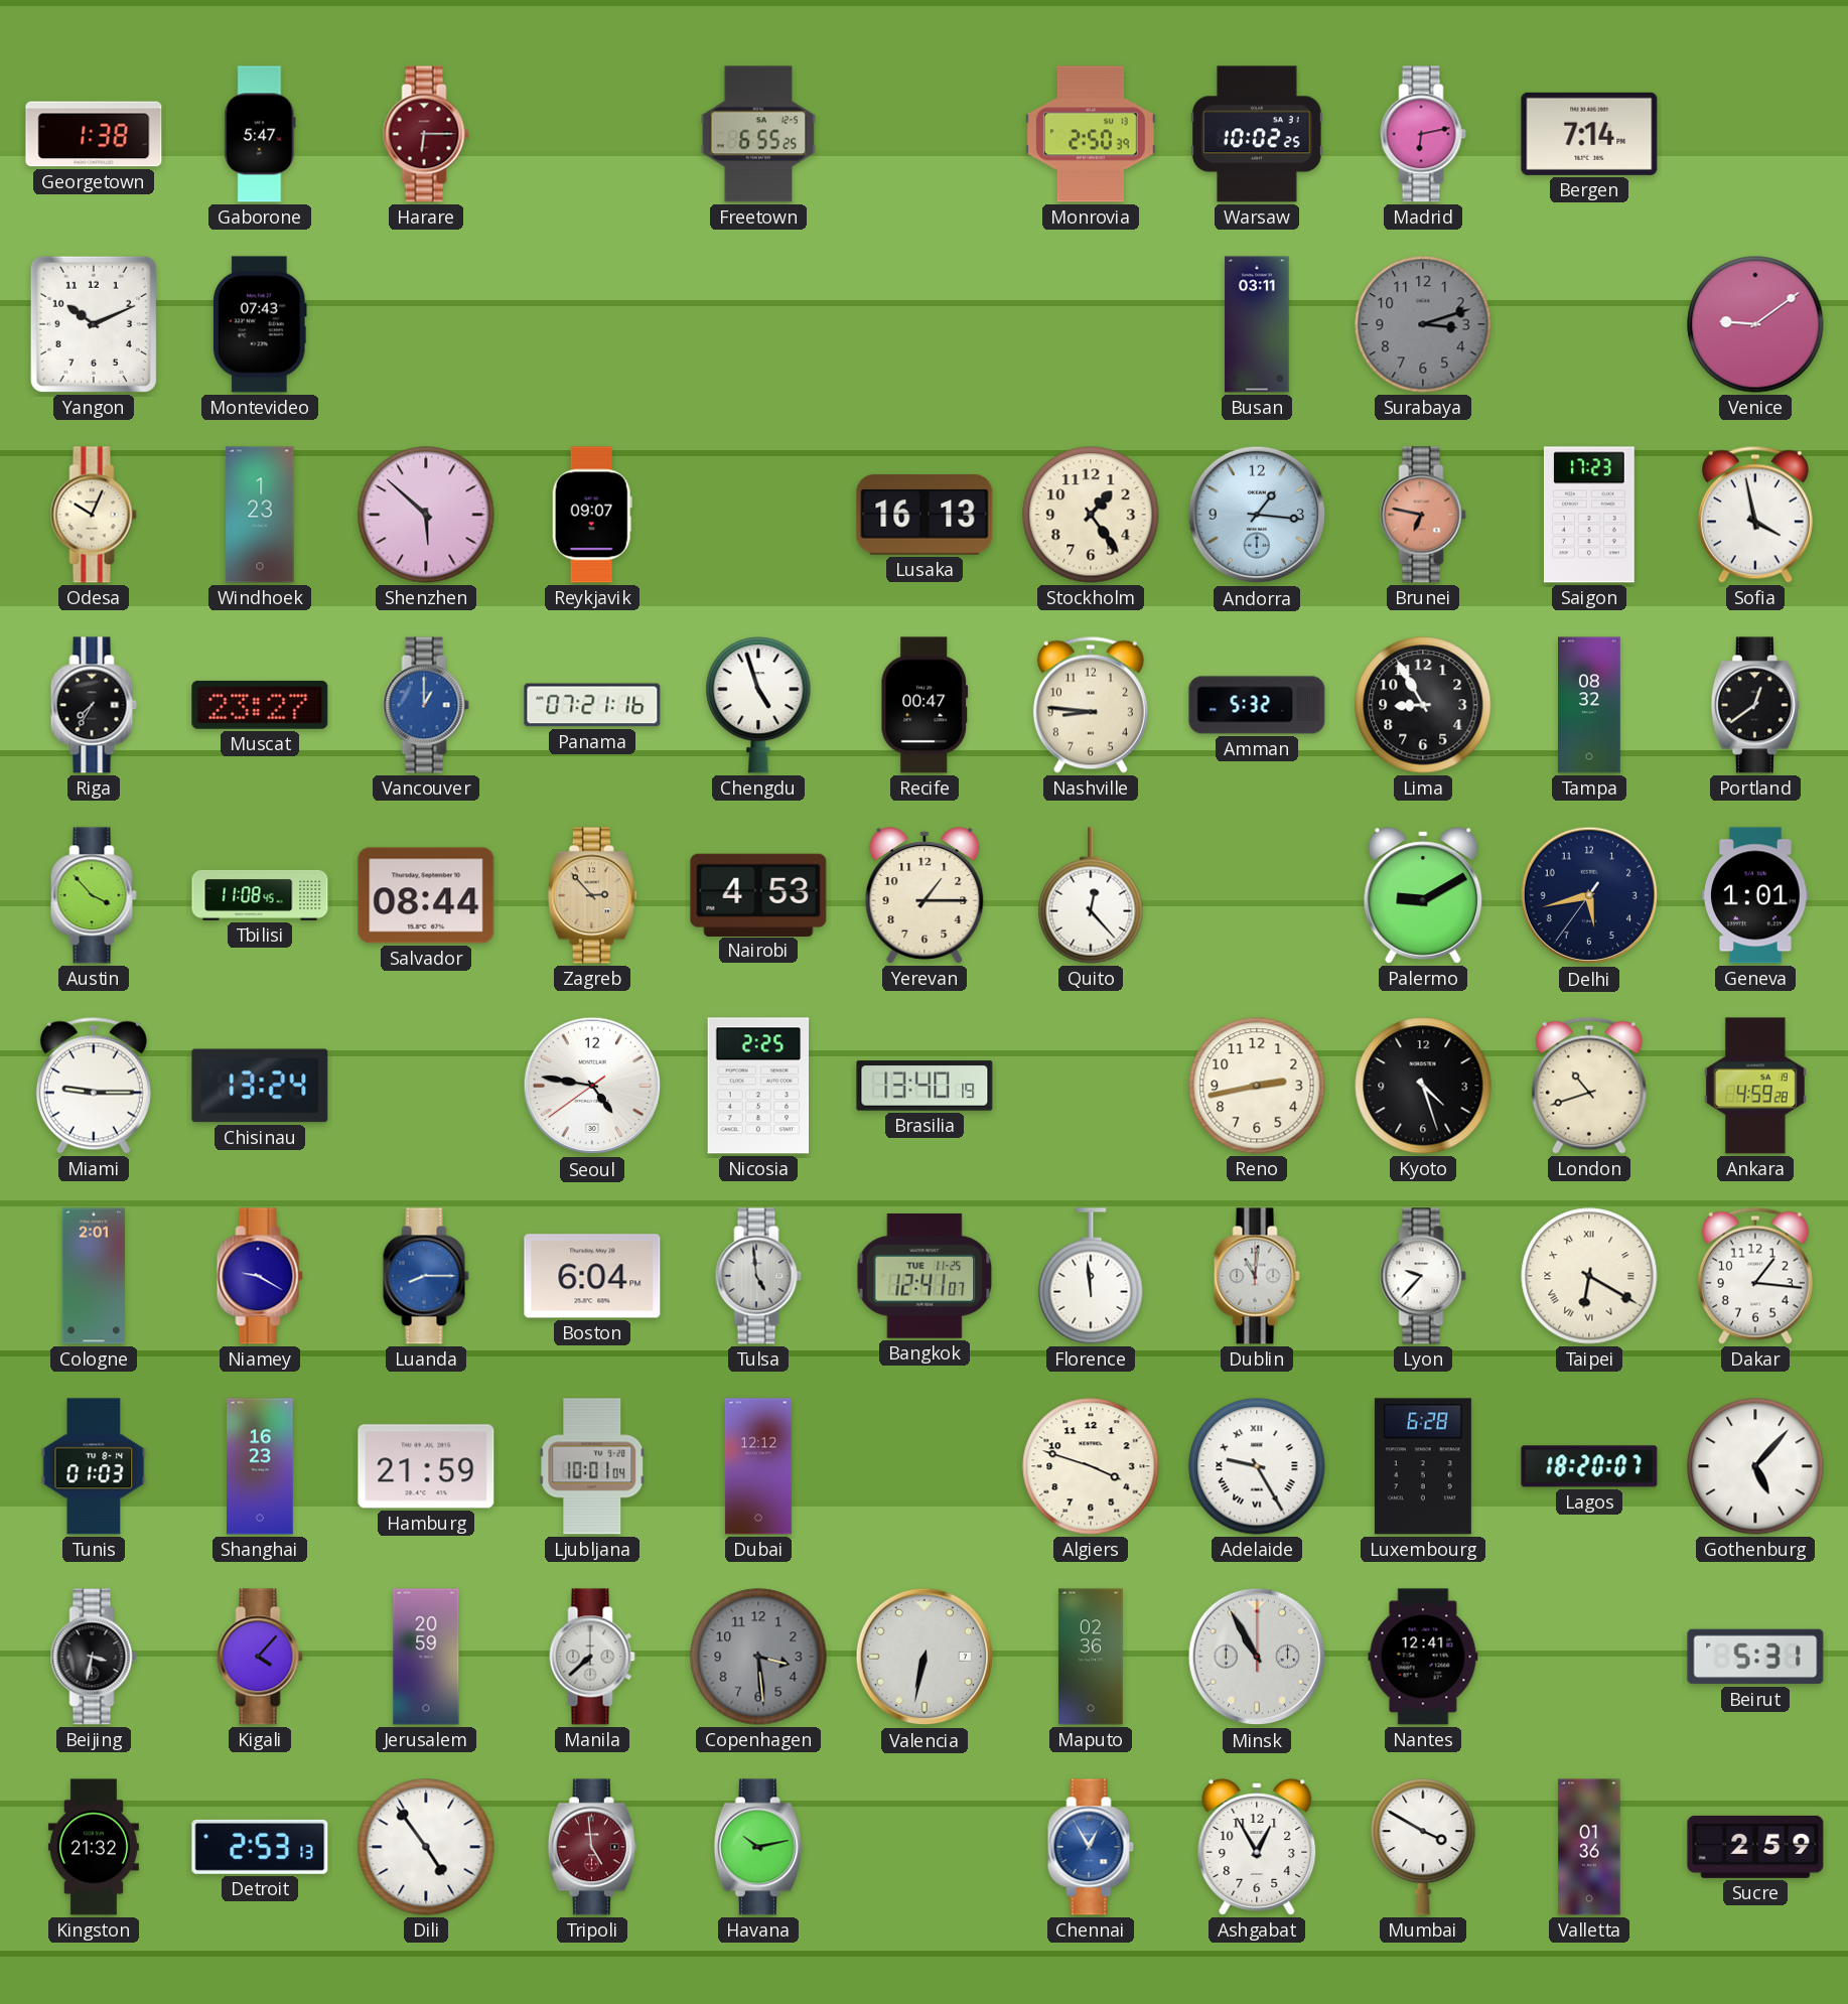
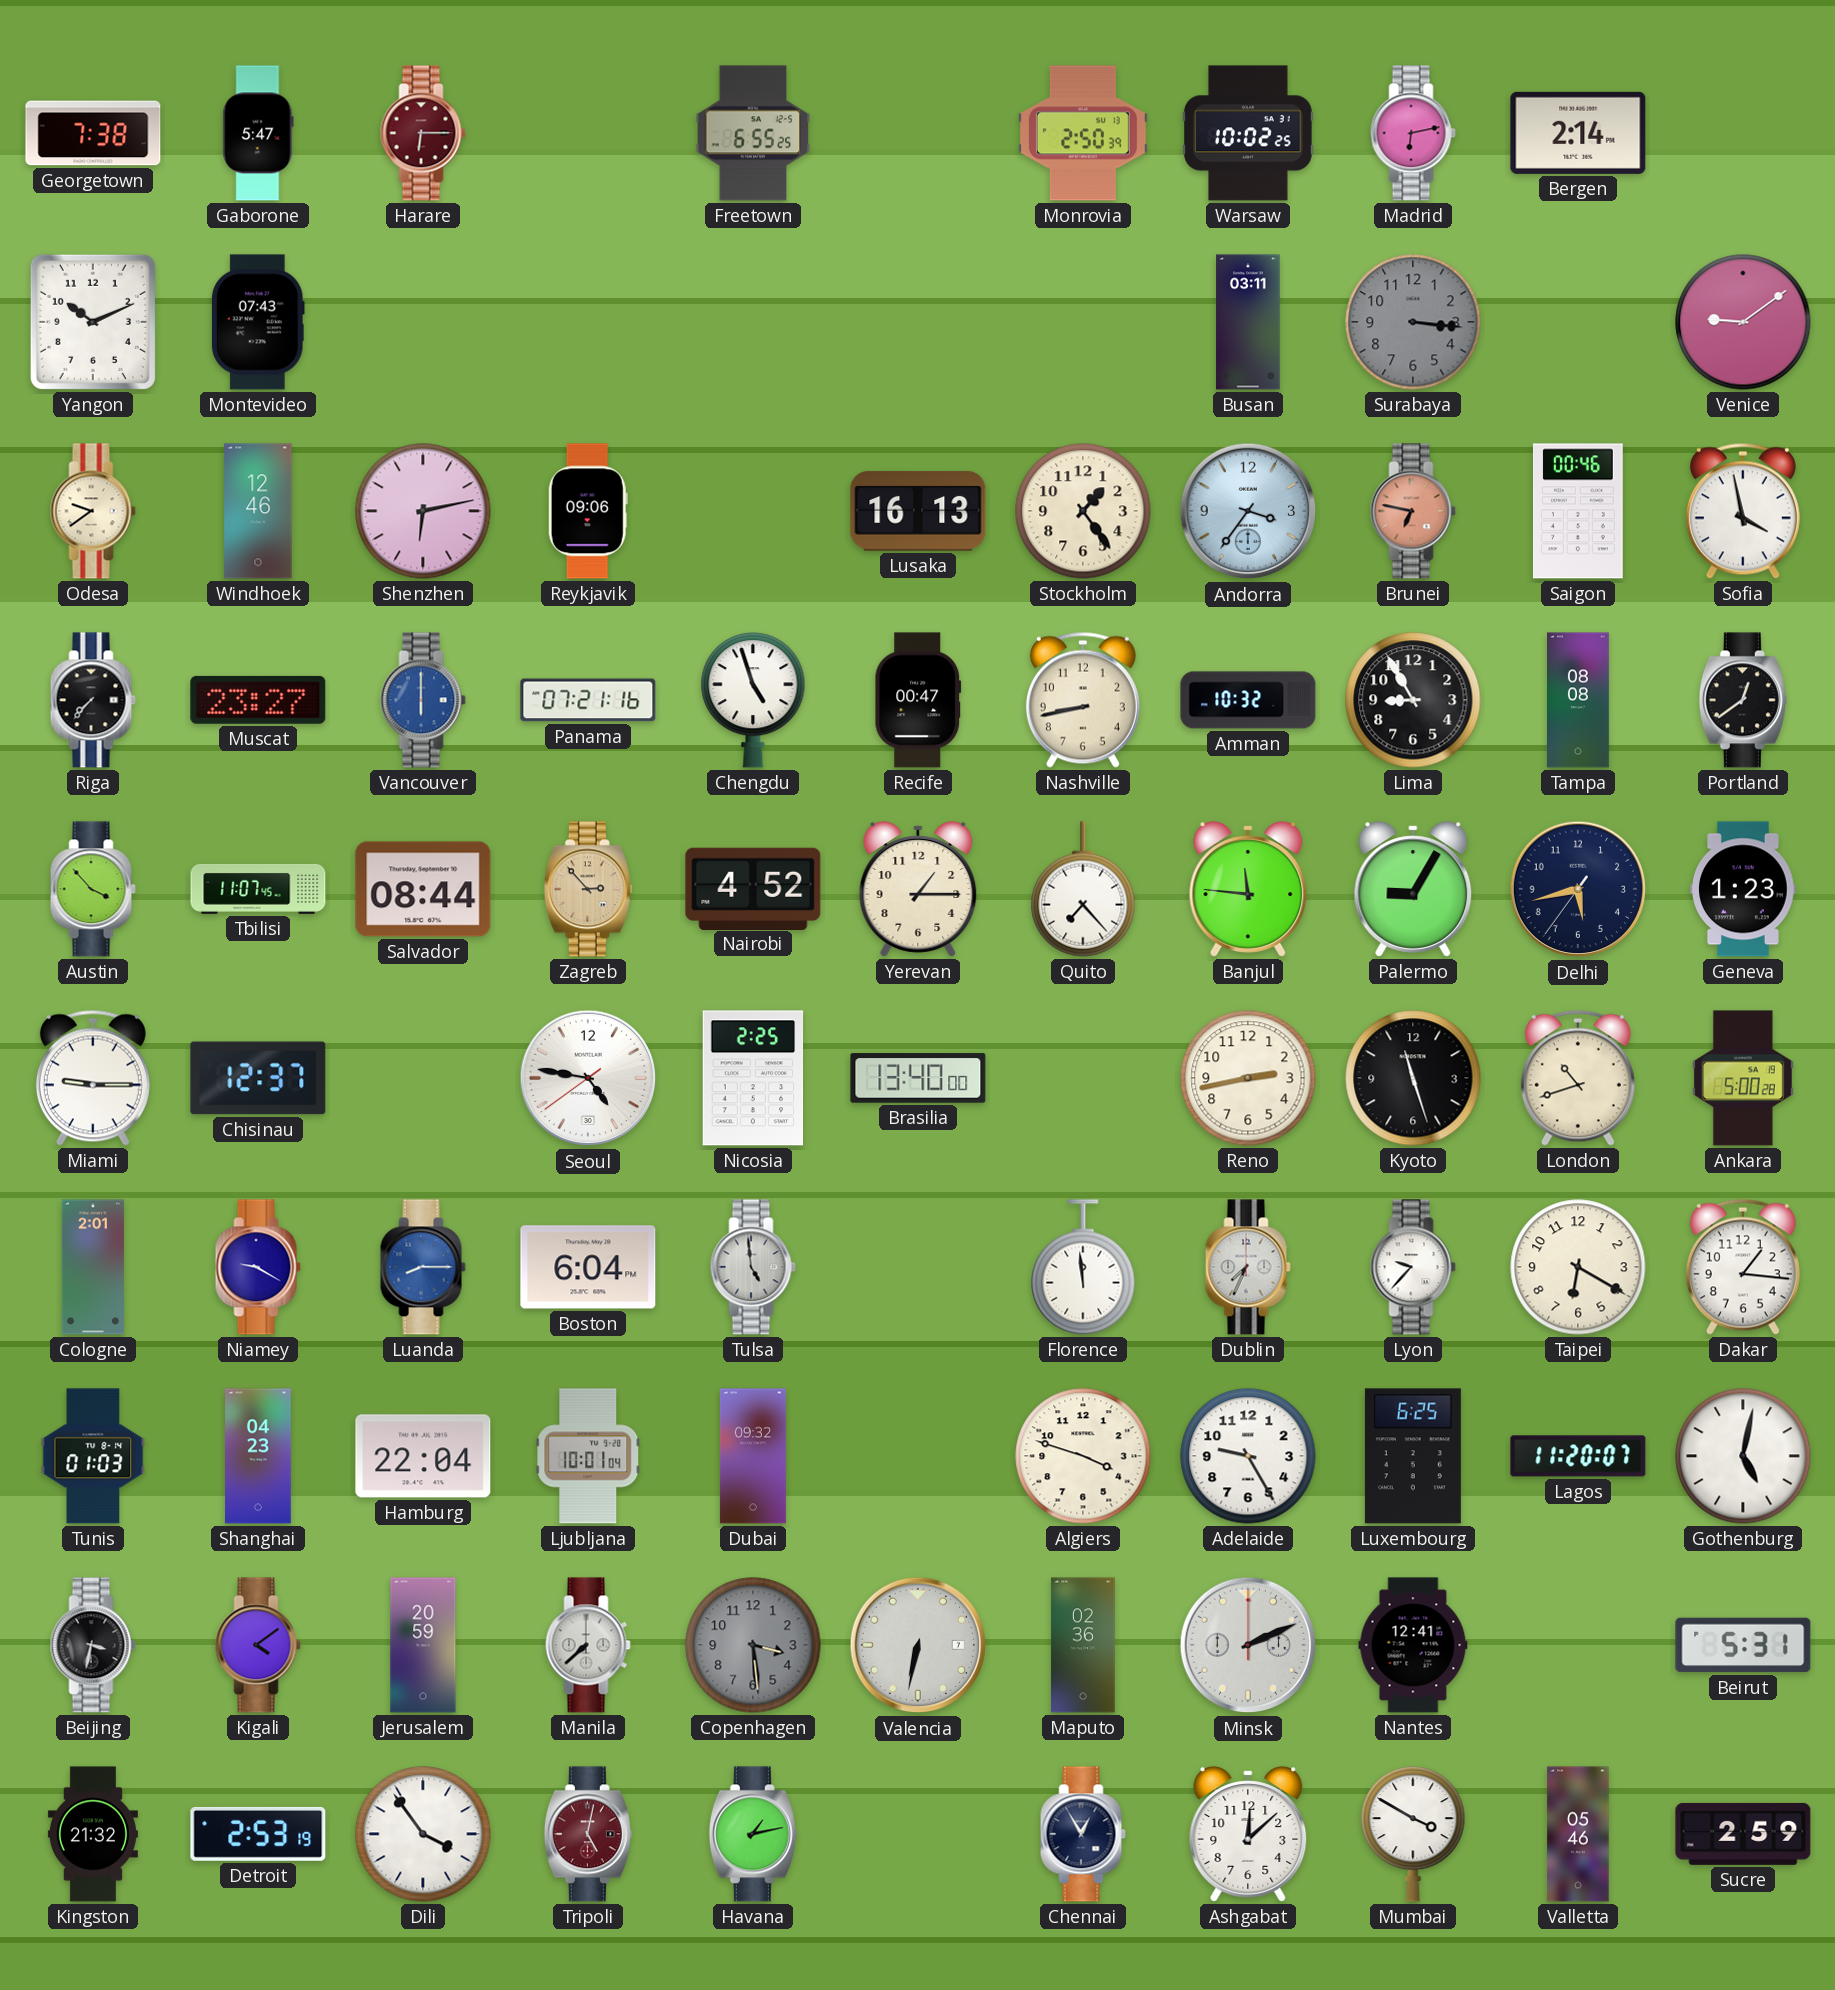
Georgetown: 1:38 -> 7:38
Bergen: 7:14 -> 2:14
Surabaya: 3:12 -> 3:16
Odesa: 10:04 -> 9:39
Windhoek: 1:23 -> 12:46
Shenzhen: 5:52 -> 6:13
Reykjavik: 09:07 -> 09:06
Andorra: 1:16 -> 3:36
Saigon: 17:23 -> 00:46
Riga: 7:35 -> 7:37
Vancouver: 1:00 -> 6:00
Nashville: 8:46 -> 8:43
Amman: 5:32 -> 10:32
Tampa: 08:32 -> 08:08
Tbilisi: 11:08 -> 11:07
Nairobi: 4:53 -> 4:52
Quito: 12:23 -> 7:23
Banjul: none -> 11:46
Palermo: 9:10 -> 9:05
Geneva: 1:01 -> 1:23
Chisinau: 13:24 -> 12:37
Brasilia: 13:40:19 -> 13:40:00
Kyoto: 4:27 -> 11:27
Ankara: 4:59 -> 5:00
Bangkok: 12:41 -> none
Dublin: 11:01 -> 7:34
Taipei numerals: Roman -> Arabic
Shanghai: 16:23 -> 04:23
Hamburg: 21:59 -> 22:04
Dubai: 12:12 -> 09:32
Adelaide numerals: Roman -> Arabic
Luxembourg: 6:28 -> 6:25
Lagos: 18:20 -> 11:20
Gothenburg: 5:07 -> 5:02
Kigali: 4:07 -> 4:09
Minsk: 10:55 -> 2:11
Detroit: 2:53:13 -> 2:53:19
Dili: 4:54 -> 3:54
Tripoli: 4:59 -> 5:02
Havana: 10:13 -> 1:13
Chennai dial: blue -> navy
Ashgabat: 12:55 -> 12:08
Valletta: 01:36 -> 05:46
